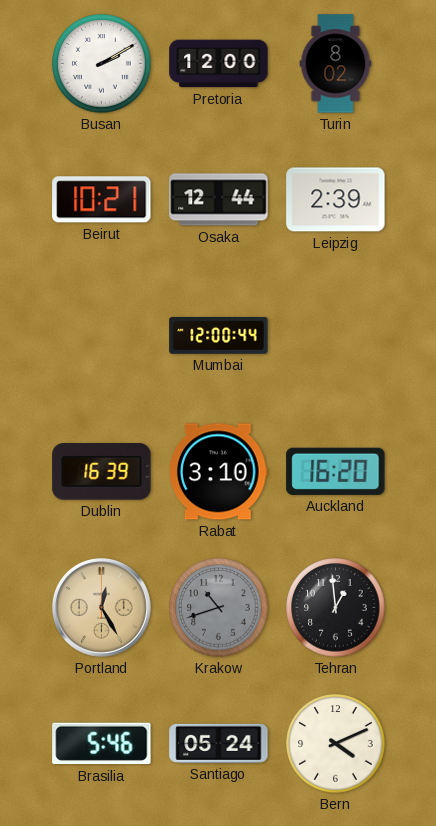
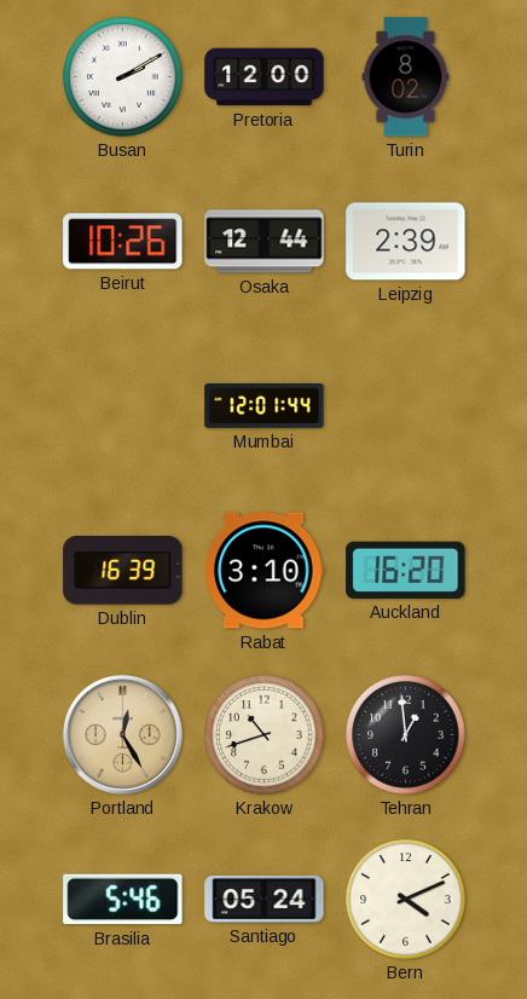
Beirut: 10:21 -> 10:26
Mumbai: 12:00 -> 12:01
Krakow dial: grey -> cream
